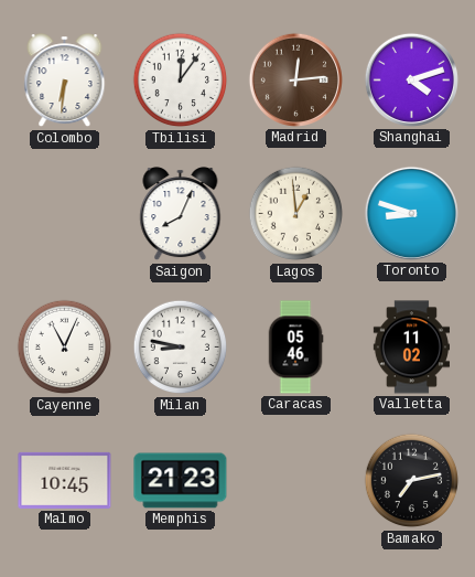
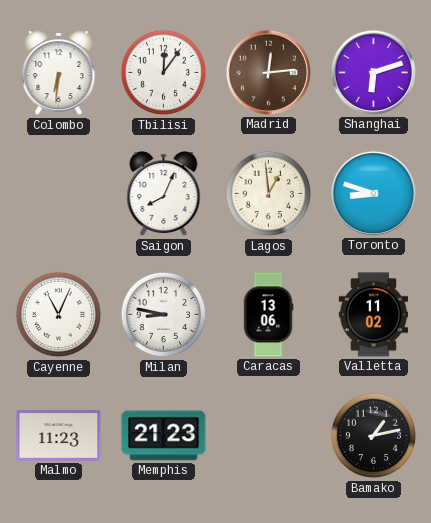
Shanghai: 4:12 -> 6:12
Caracas: 05:46 -> 13:06
Malmo: 10:45 -> 11:23
Bamako: 7:13 -> 1:13
